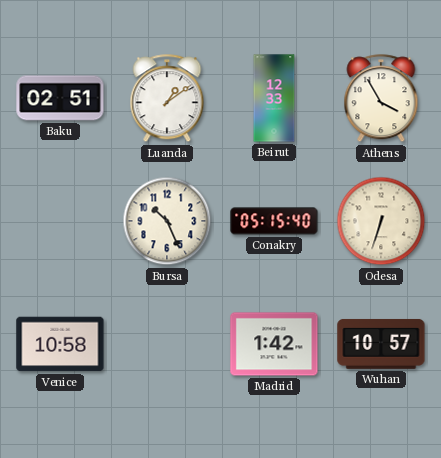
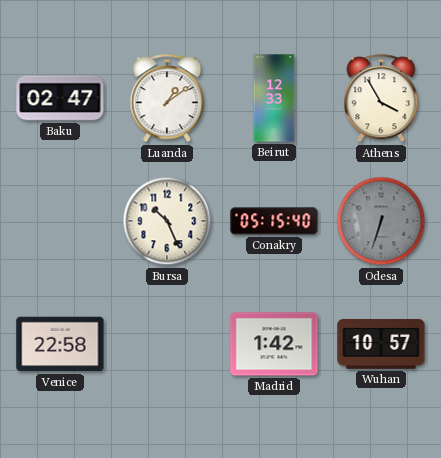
Baku: 02:51 -> 02:47
Odesa dial: cream -> grey
Venice: 10:58 -> 22:58
